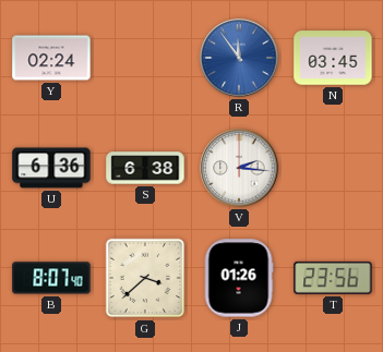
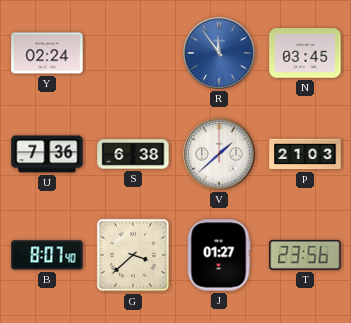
U: 6:36 -> 7:36
V: 2:16 -> 1:38
P: none -> 21:03
J: 01:26 -> 01:27
